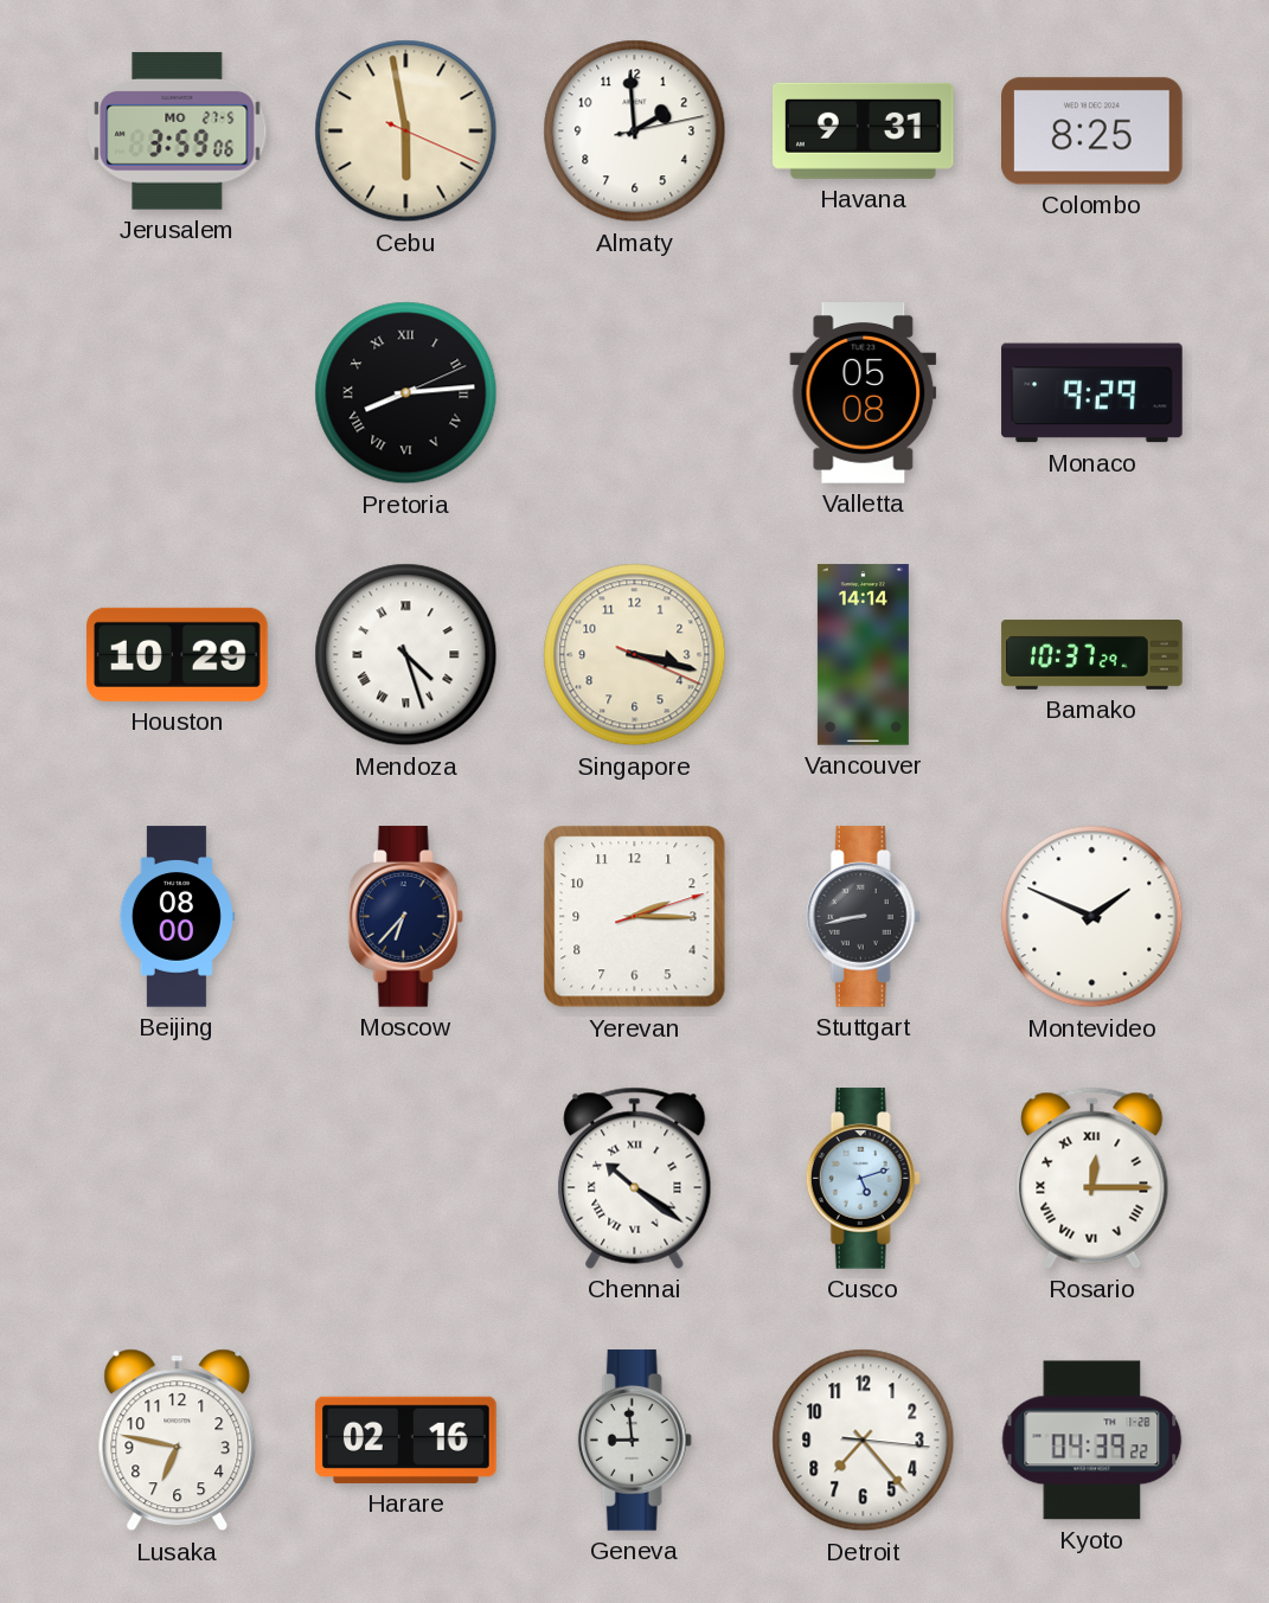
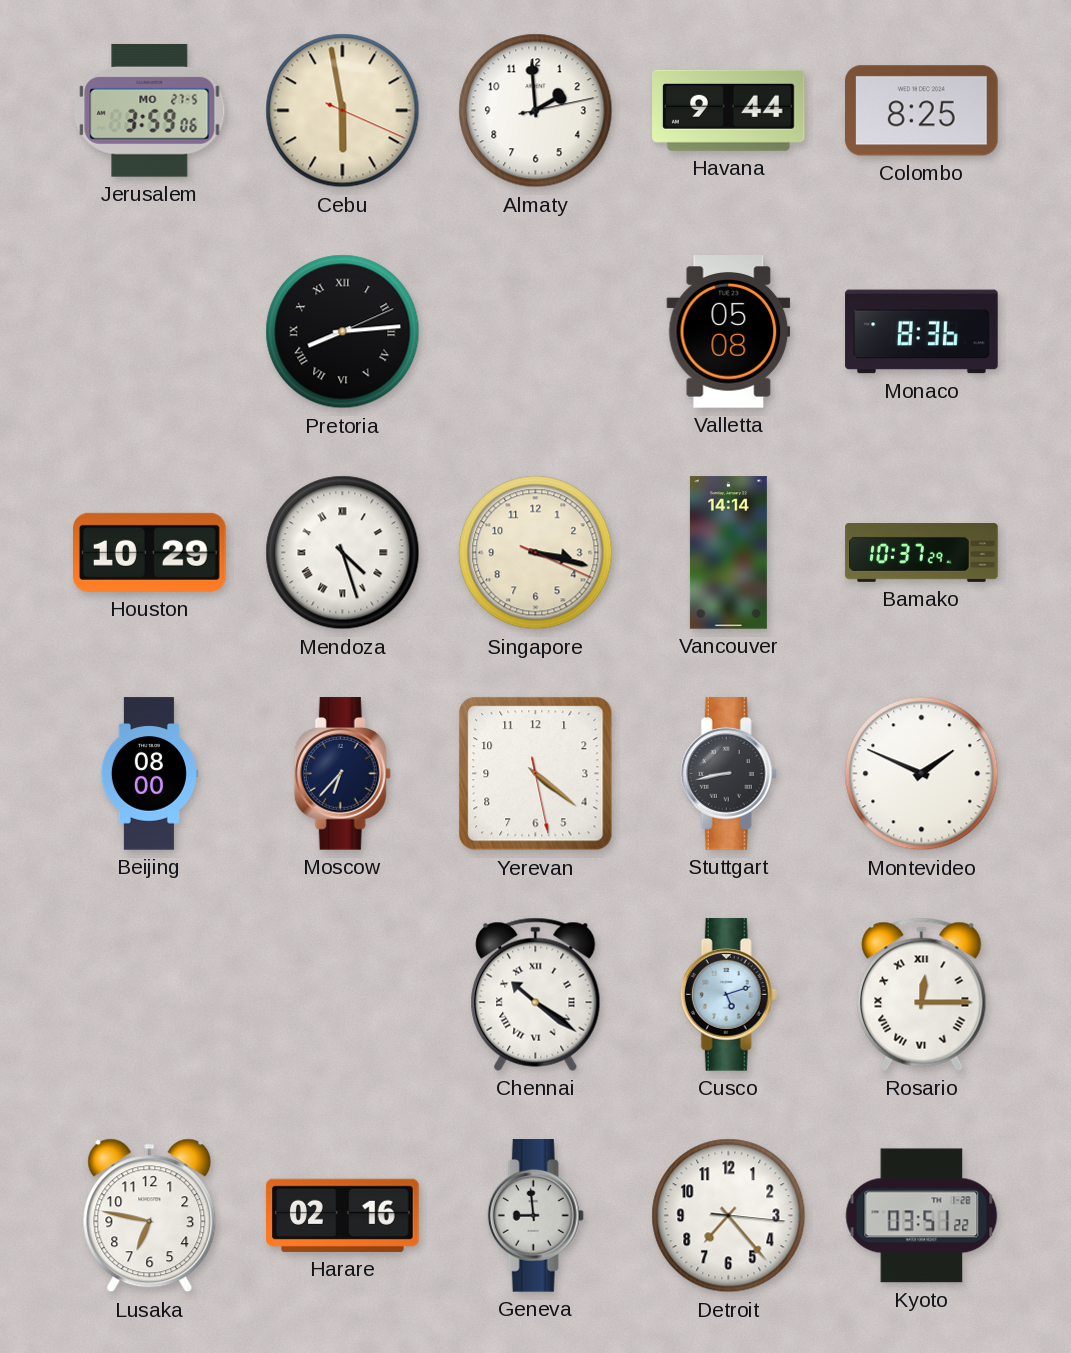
Havana: 9:31 -> 9:44
Monaco: 9:29 -> 8:36
Yerevan: 2:15 -> 4:21
Kyoto: 04:39 -> 03:51
